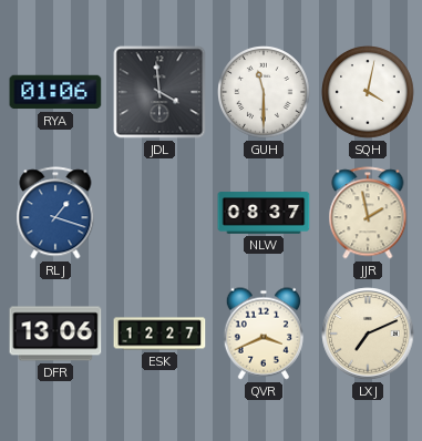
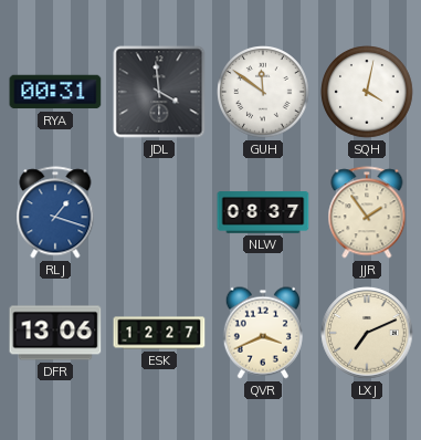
RYA: 01:06 -> 00:31
GUH: 11:30 -> 11:51
JJR: 1:58 -> 1:54
